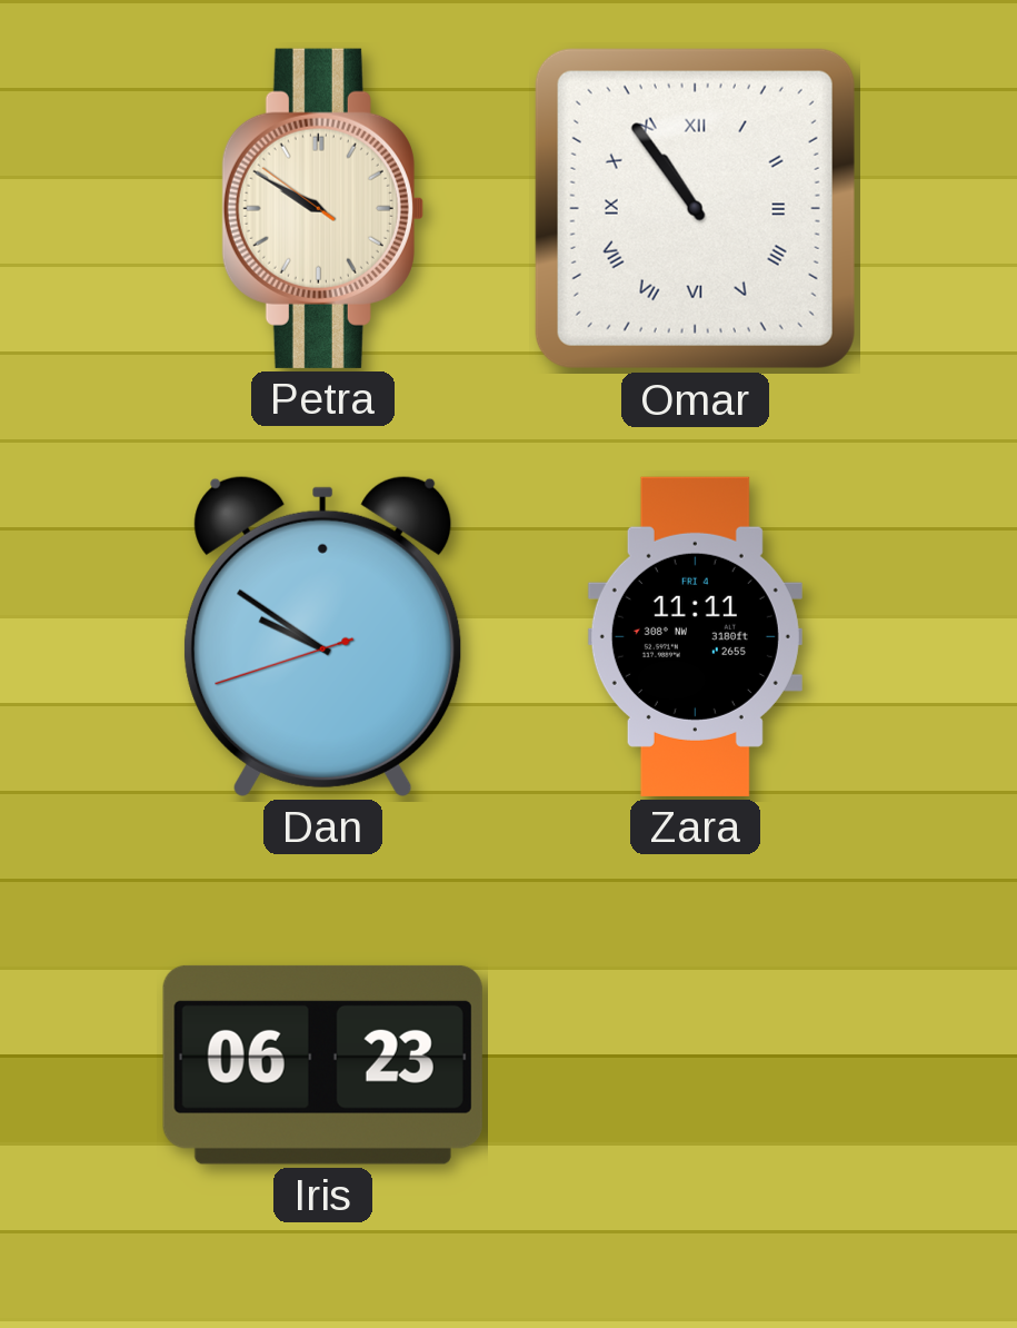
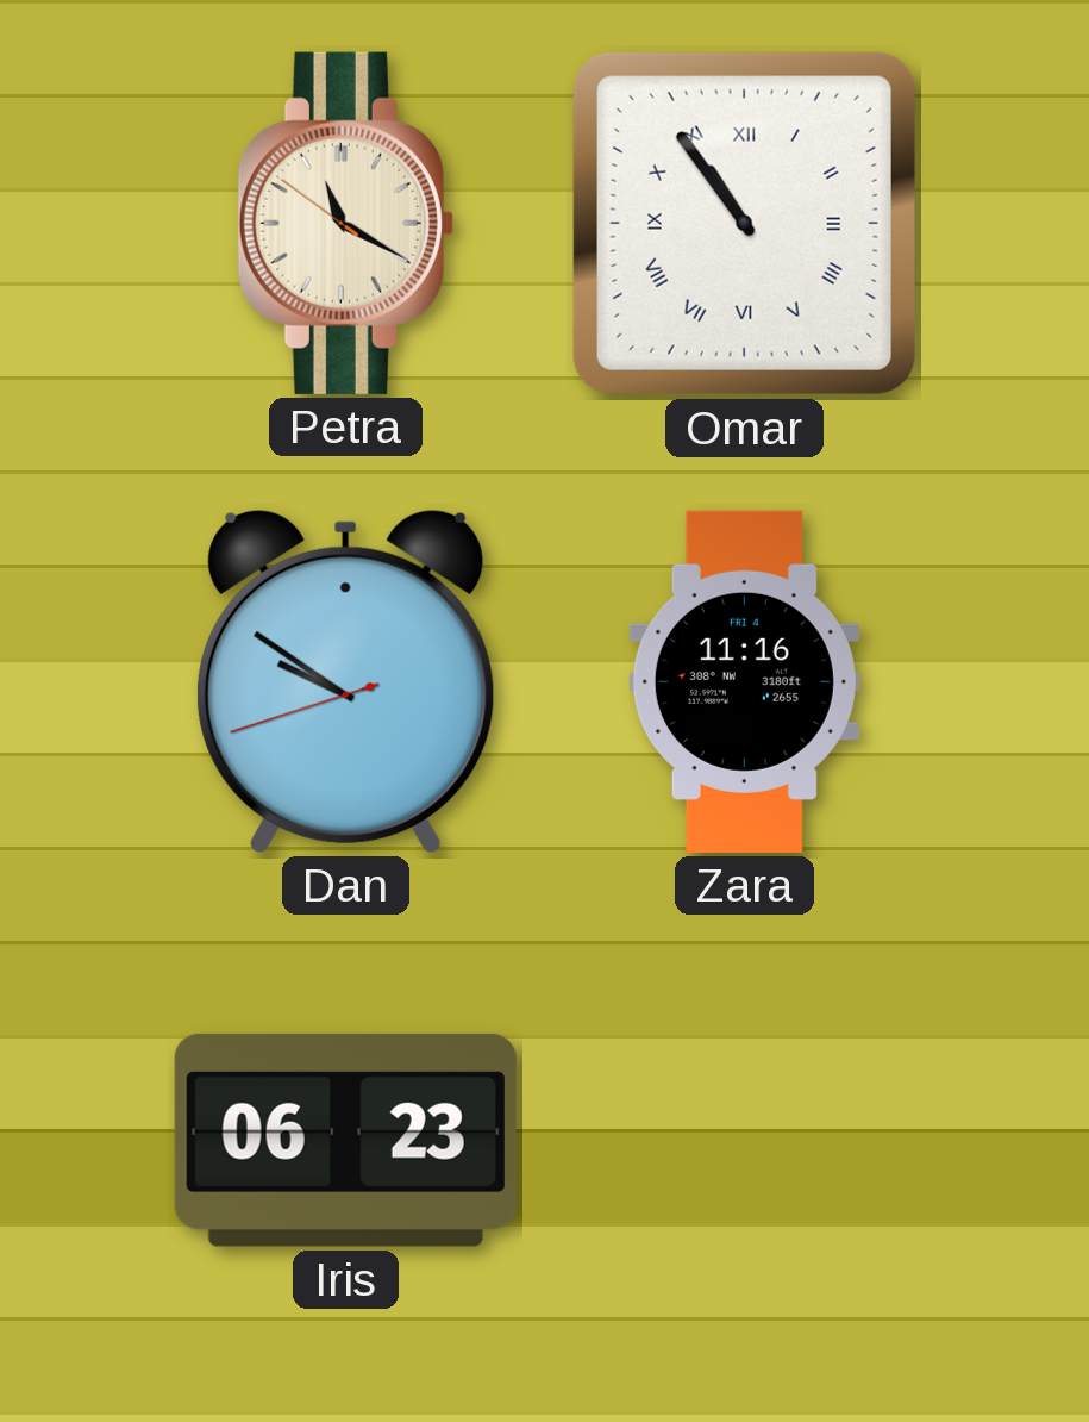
Petra: 9:49 -> 11:19
Zara: 11:11 -> 11:16
